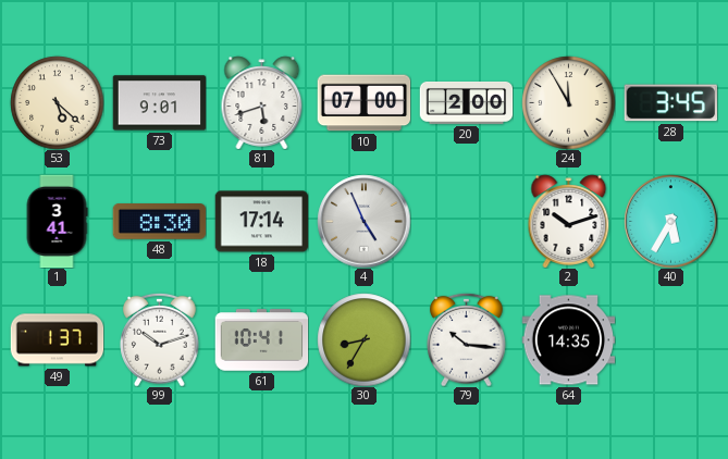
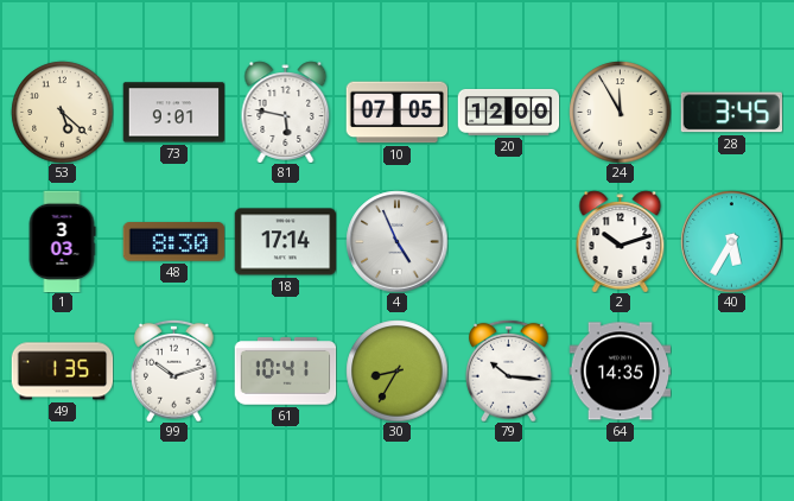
81: 5:42 -> 5:47
10: 07:00 -> 07:05
20: 2:00 -> 12:00
1: 3:41 -> 3:03
49: 1:37 -> 1:35
